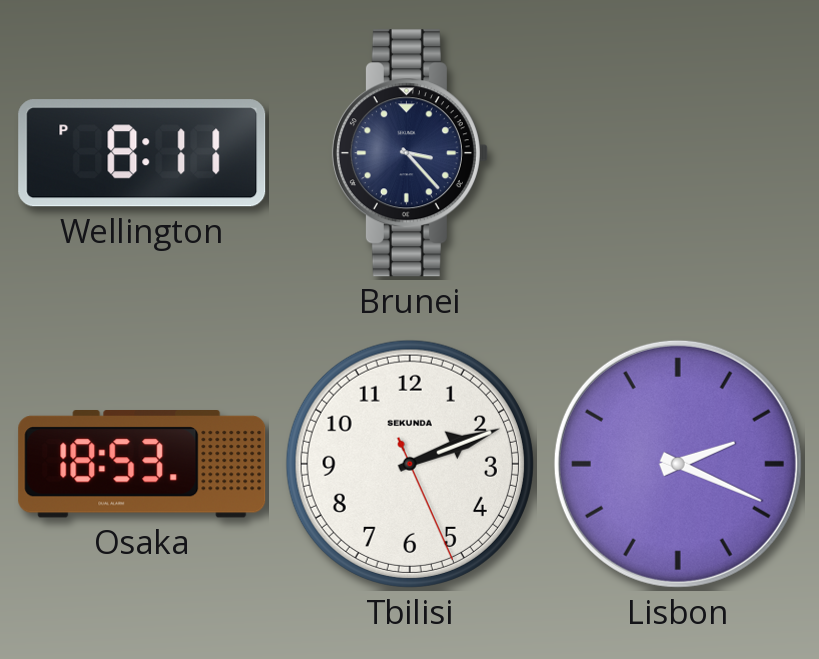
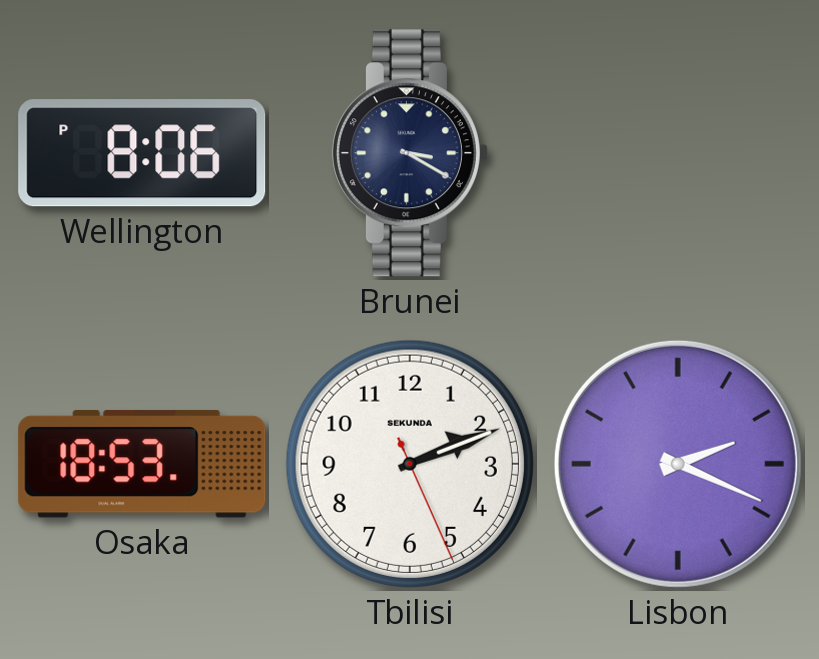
Wellington: 8:11 -> 8:06
Brunei: 3:23 -> 3:20
